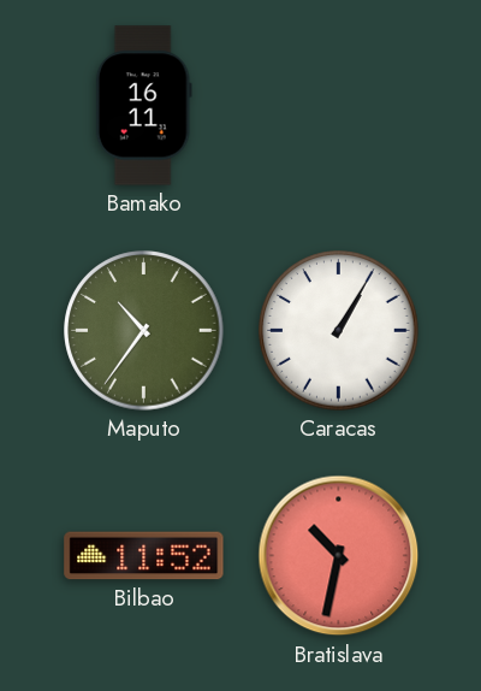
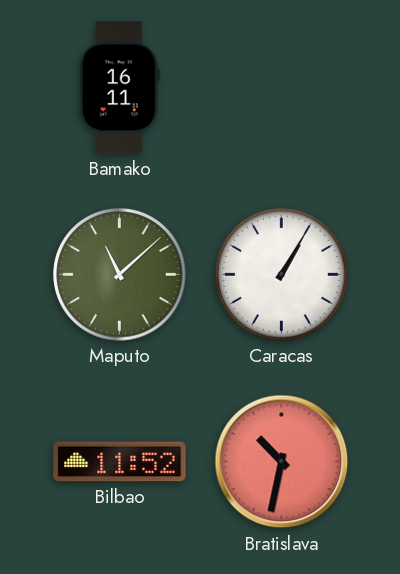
Maputo: 10:36 -> 11:08
